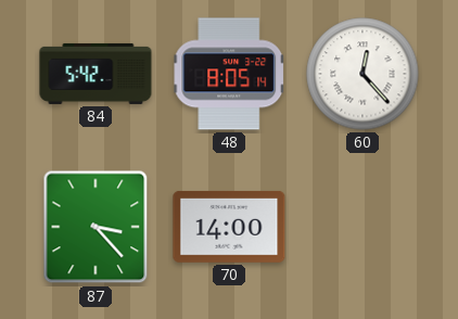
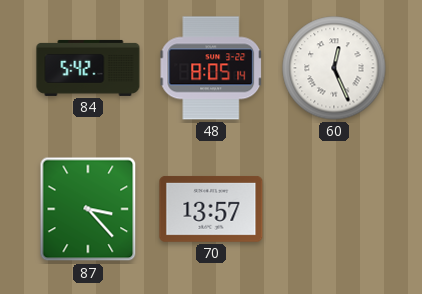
60: 12:23 -> 12:26
70: 14:00 -> 13:57
